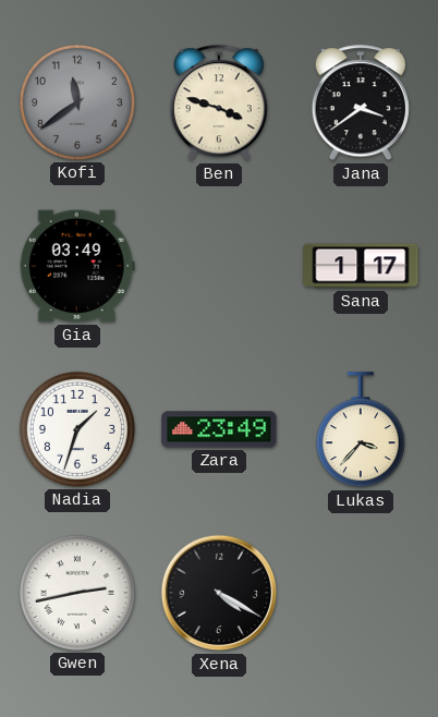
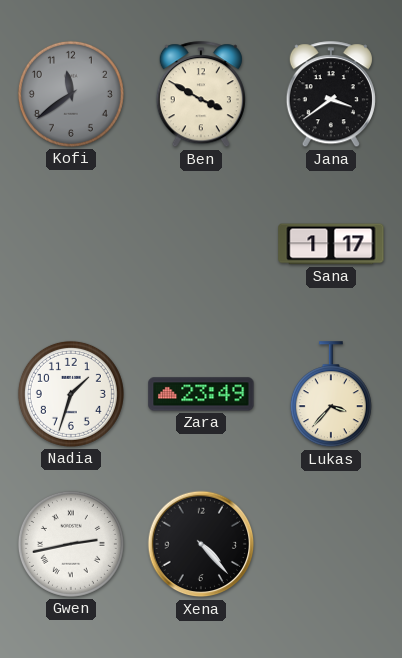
Ben: 3:48 -> 3:50
Gia: 03:49 -> none
Xena: 4:20 -> 4:23
